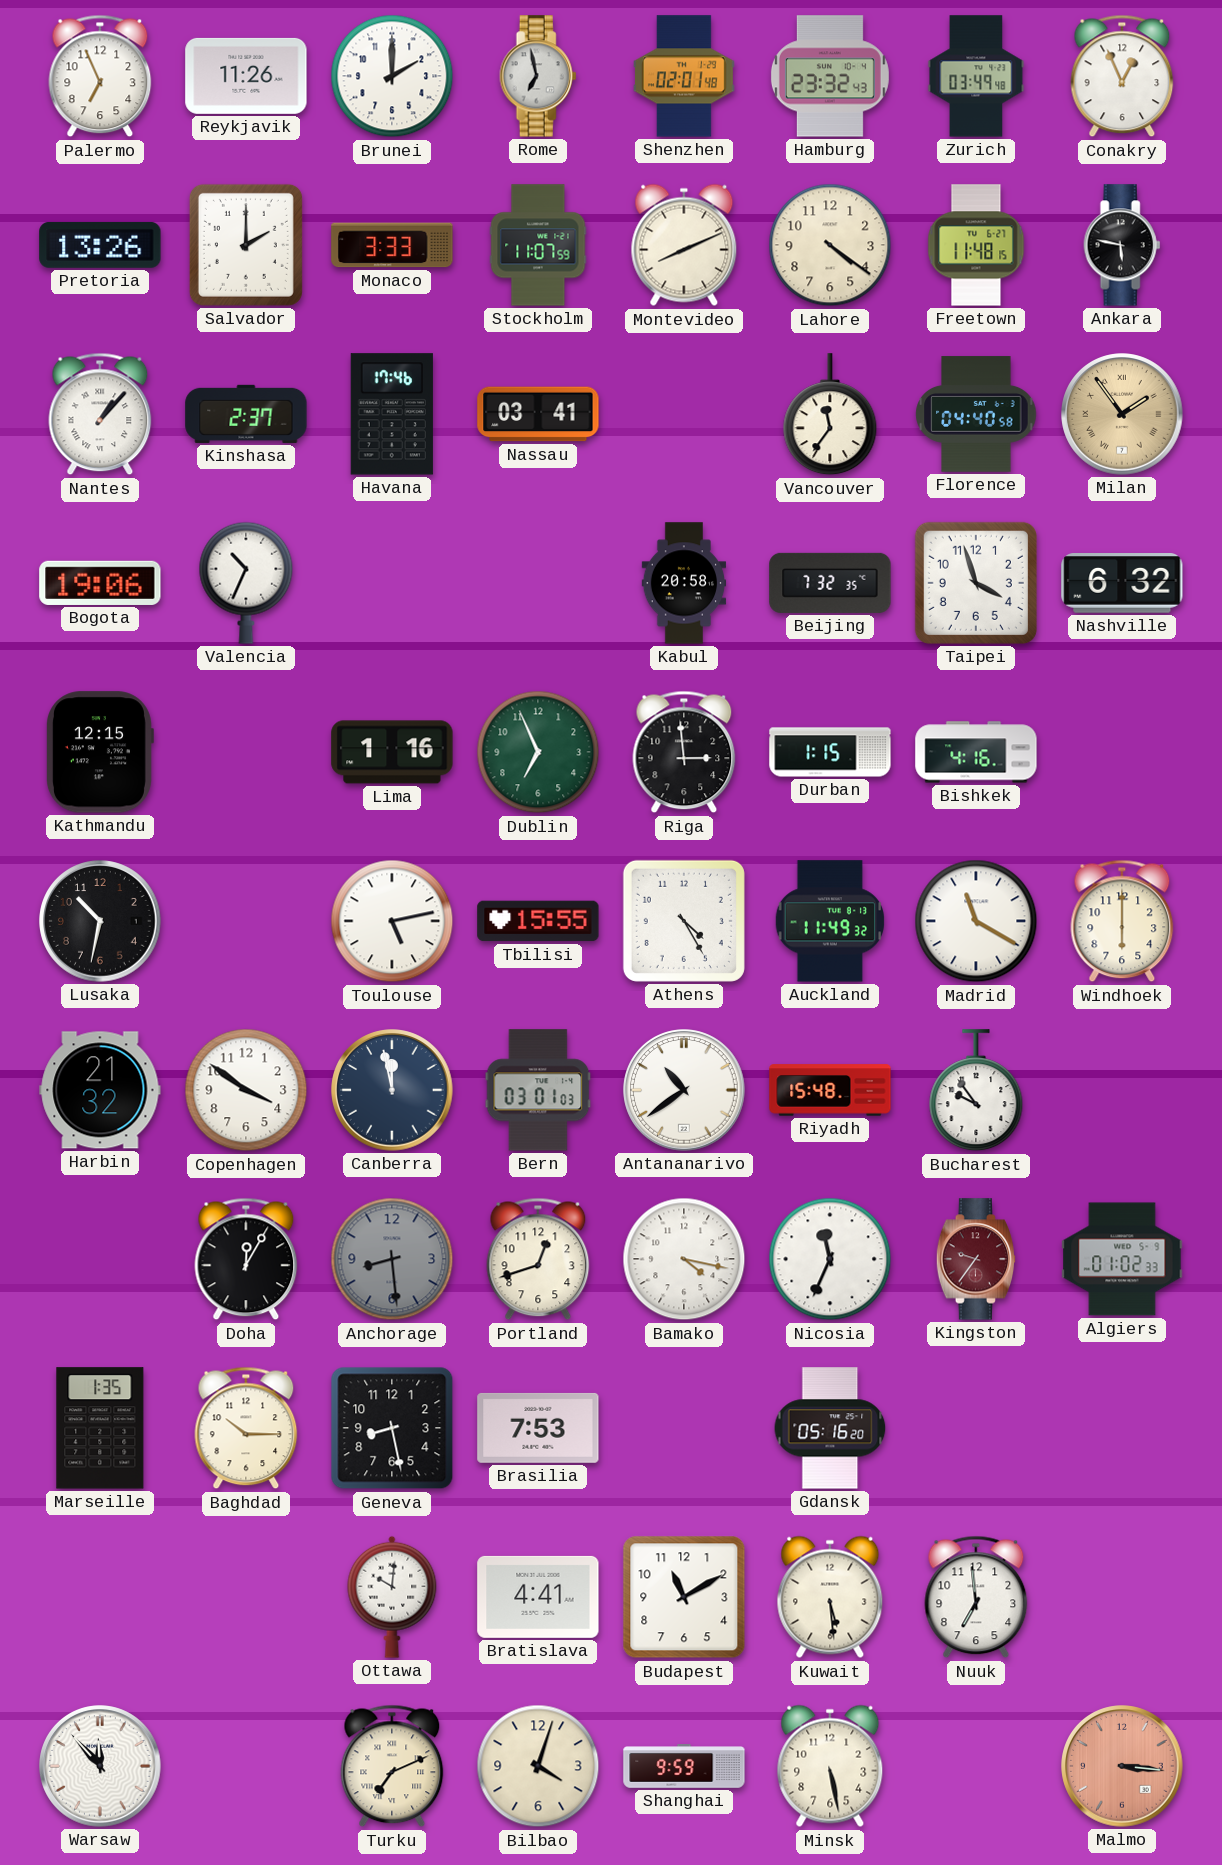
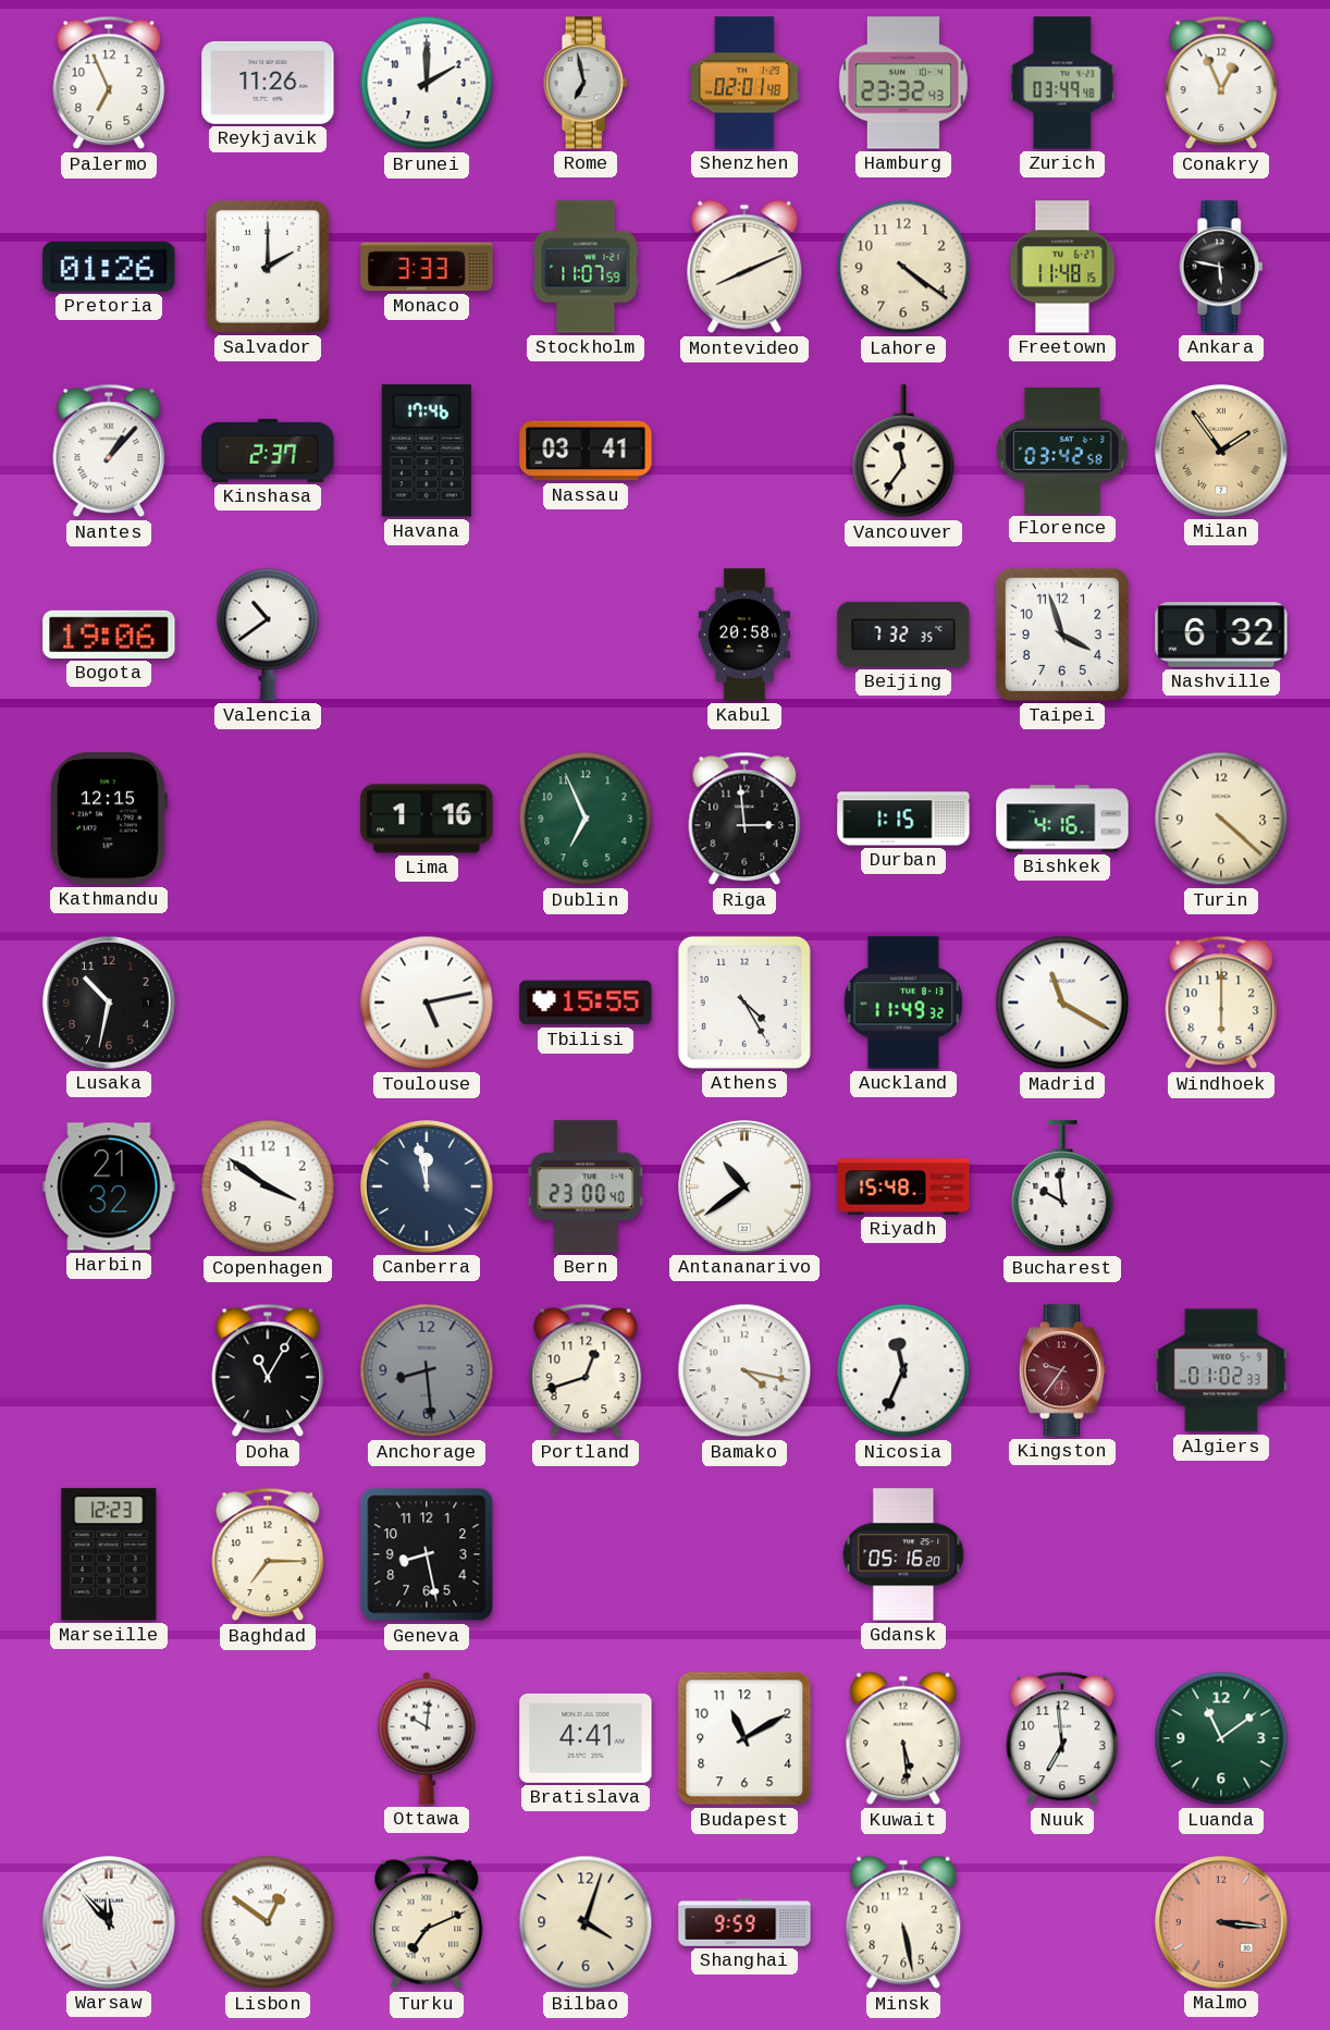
Pretoria: 13:26 -> 01:26
Florence: 04:40 -> 03:42
Valencia: 10:34 -> 10:39
Turin: none -> 4:22
Bern: 03:01 -> 23:00
Bucharest: 9:54 -> 9:59
Doha: 12:05 -> 11:05
Marseille: 1:35 -> 12:23
Baghdad: 10:15 -> 7:15
Brasilia: 7:53 -> none
Luanda: none -> 11:09
Lisbon: none -> 12:51
